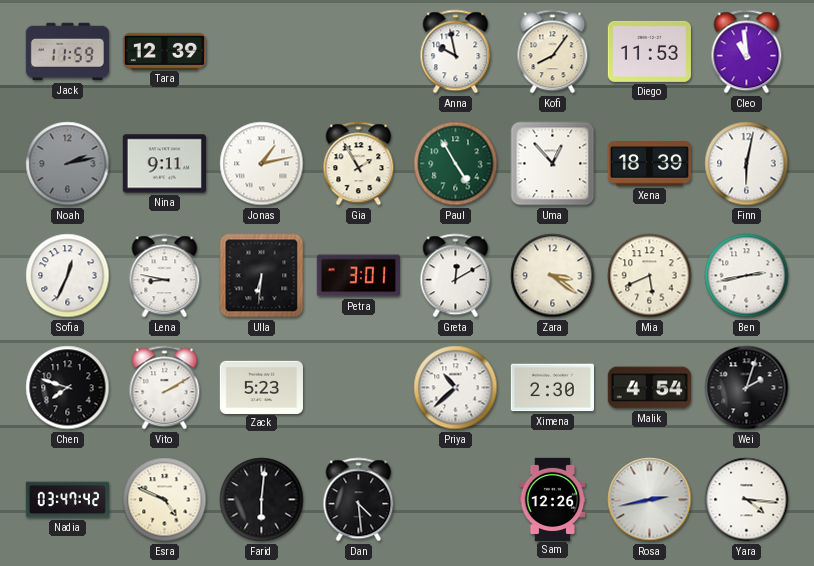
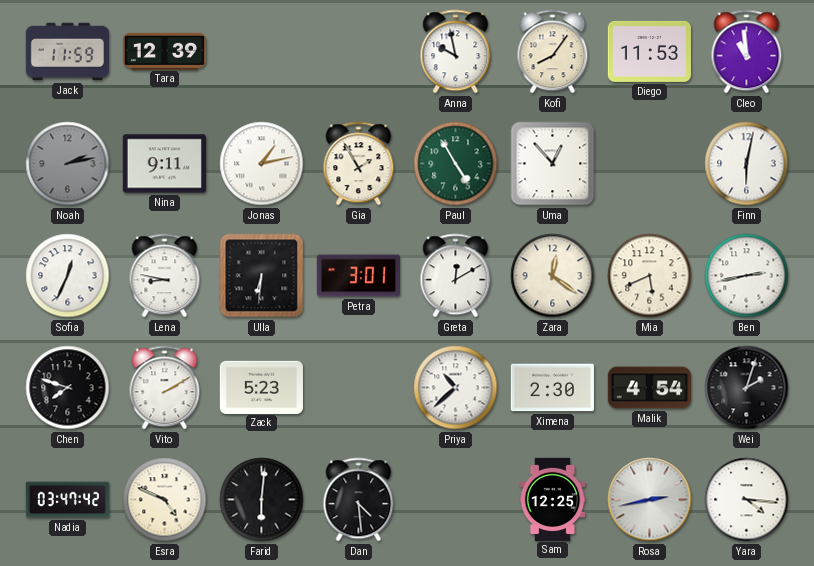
Xena: 18:39 -> none
Zara: 3:21 -> 12:21
Sam: 12:26 -> 12:25
